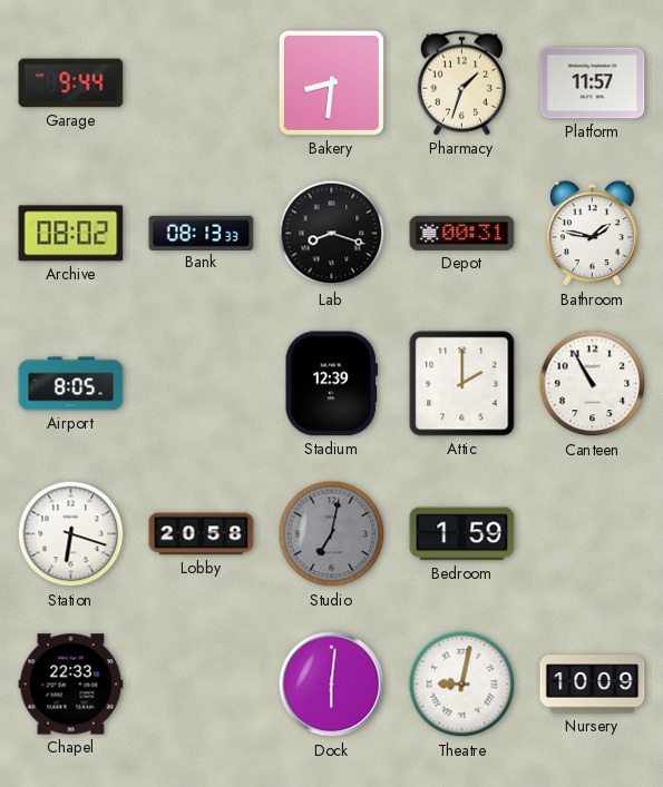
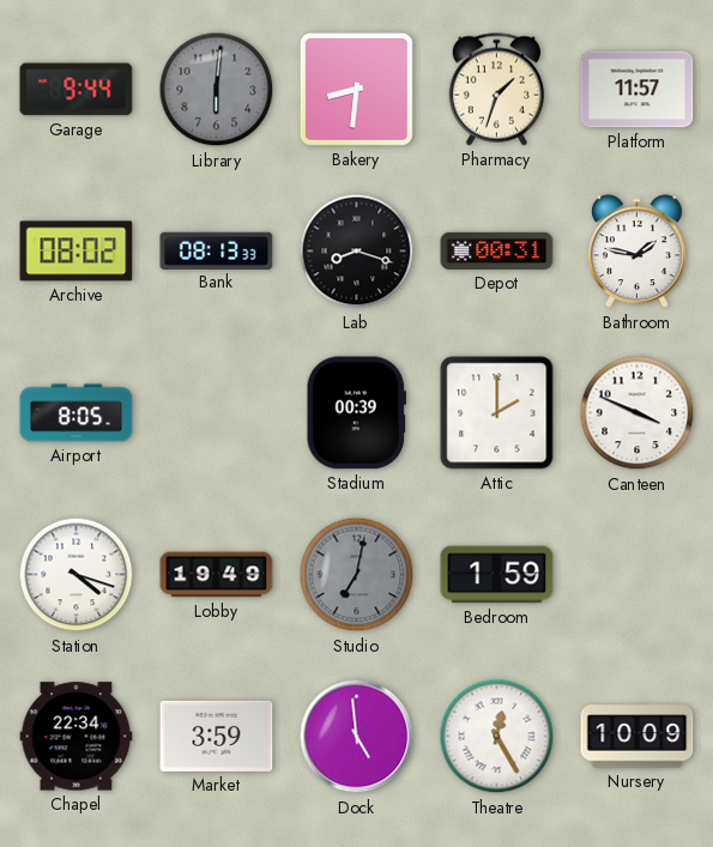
Library: none -> 6:01
Stadium: 12:39 -> 00:39
Canteen: 10:55 -> 3:49
Station: 6:18 -> 4:18
Lobby: 20:58 -> 19:49
Chapel: 22:33 -> 22:34
Market: none -> 3:59
Dock: 6:01 -> 4:59
Theatre: 9:02 -> 12:25
